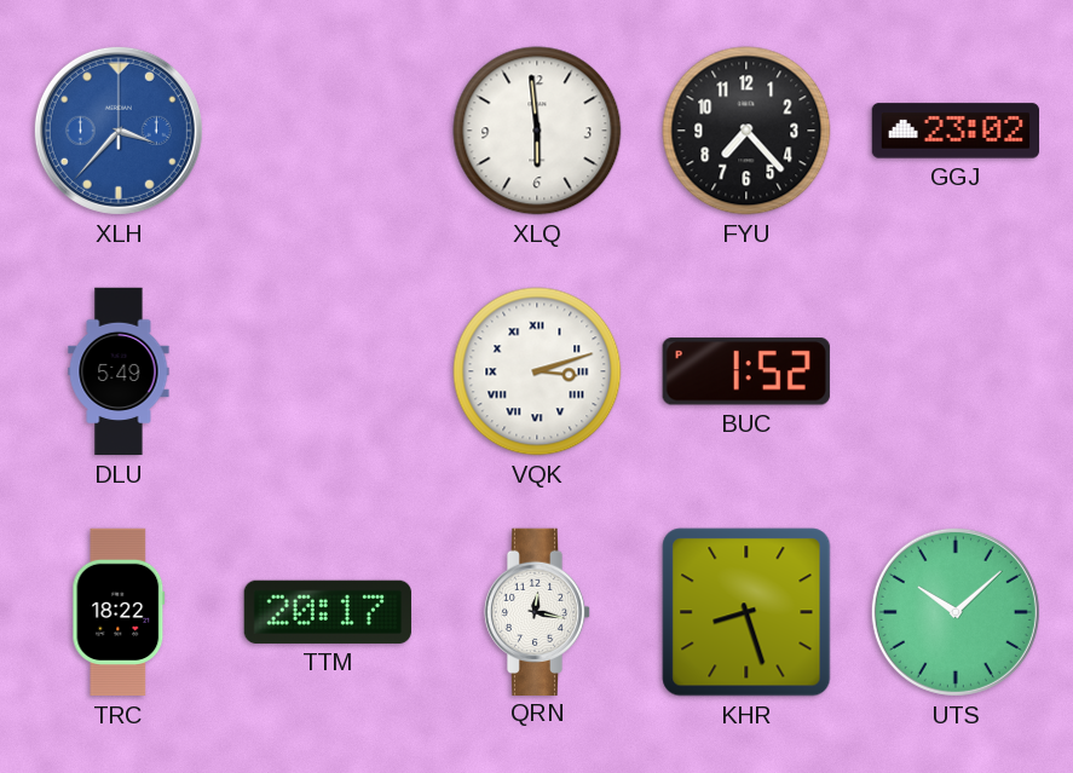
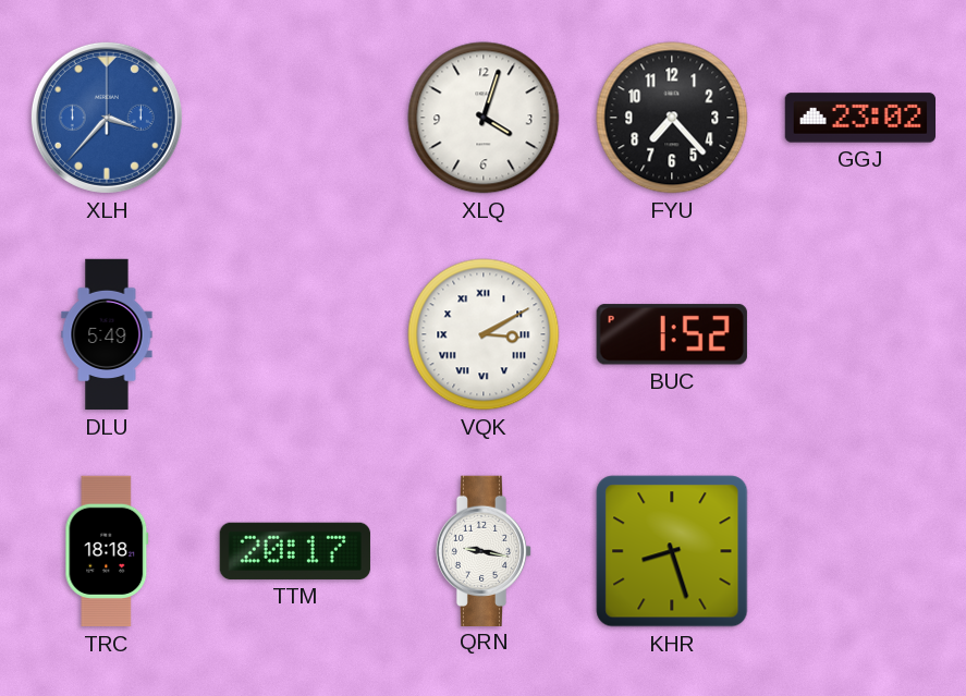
XLQ: 5:59 -> 4:03
VQK: 3:12 -> 3:10
TRC: 18:22 -> 18:18
QRN: 12:17 -> 9:17
UTS: 10:08 -> none
